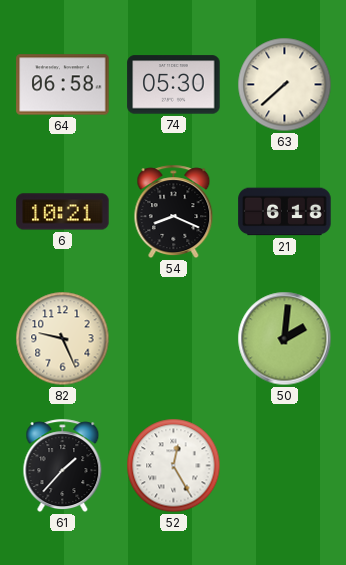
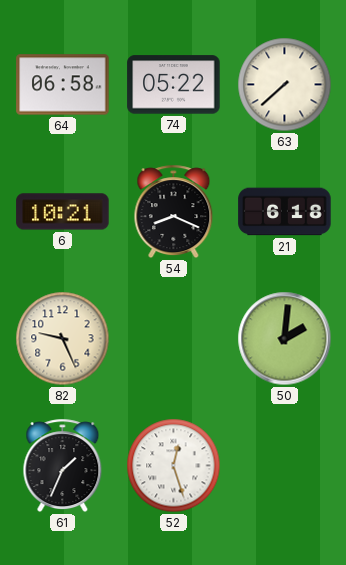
74: 05:30 -> 05:22
61: 1:37 -> 1:34
52: 12:25 -> 12:27
